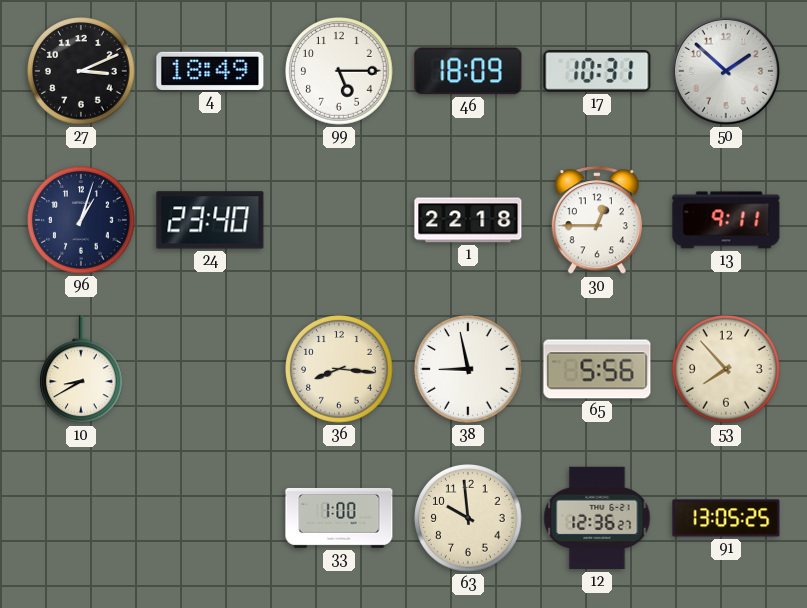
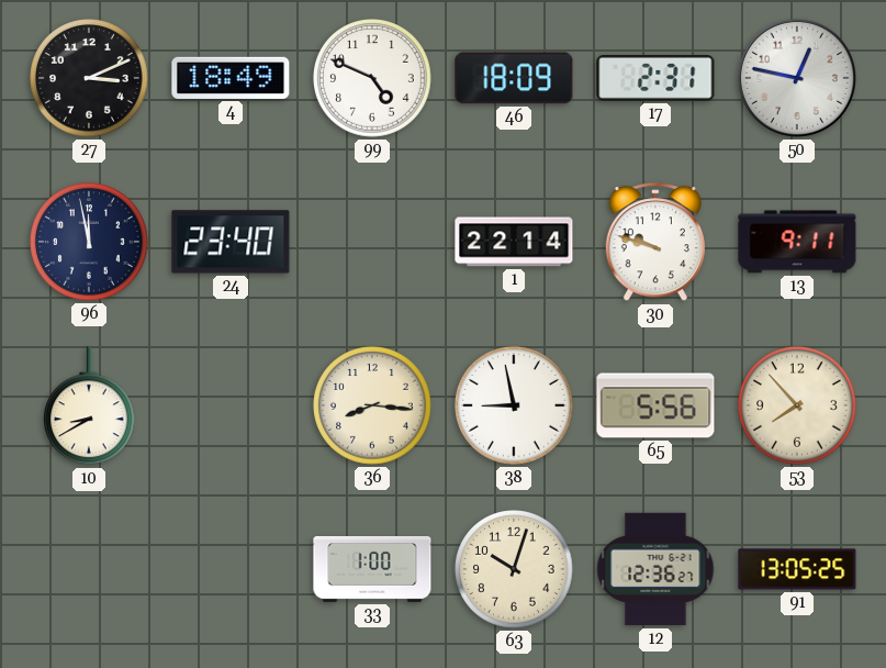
99: 5:15 -> 4:49
17: 10:31 -> 2:31
50: 1:52 -> 12:47
96: 1:03 -> 11:58
1: 22:18 -> 22:14
30: 12:45 -> 9:48
63: 9:59 -> 10:03
